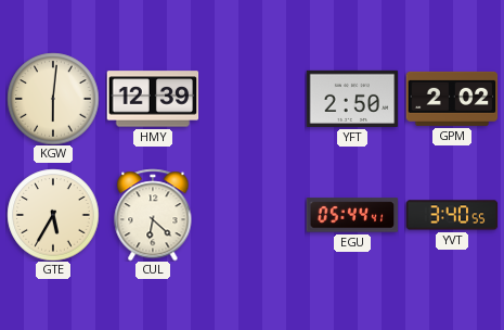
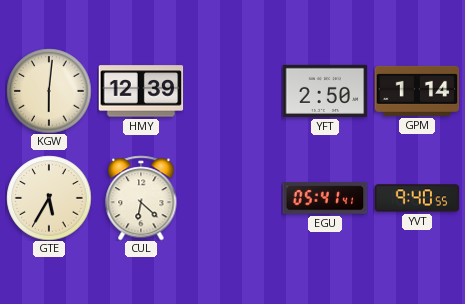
GPM: 2:02 -> 1:14
EGU: 05:44 -> 05:41
YVT: 3:40 -> 9:40
